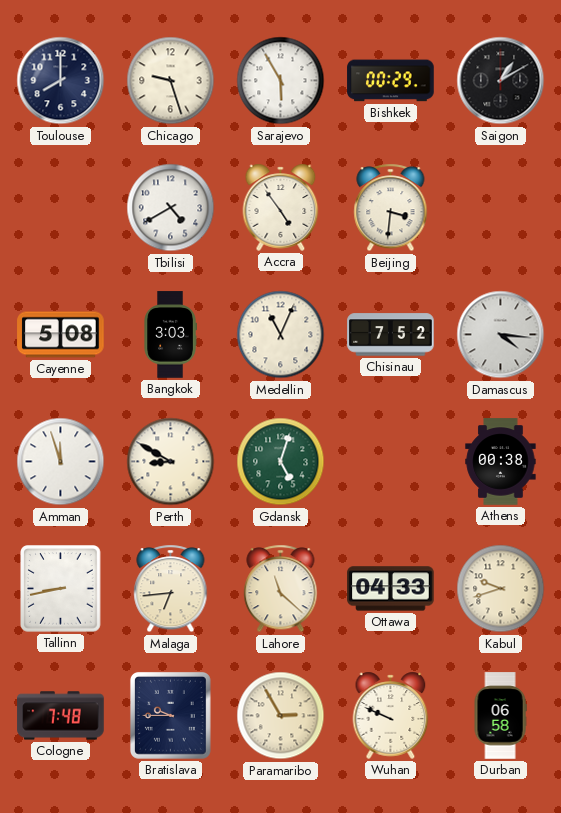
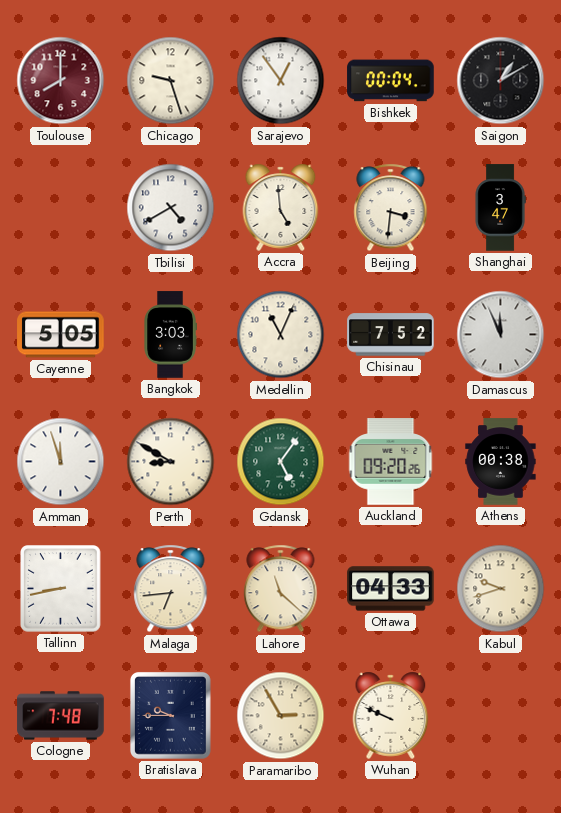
Toulouse dial: navy -> burgundy
Sarajevo: 5:55 -> 12:54
Bishkek: 00:29 -> 00:04
Accra: 4:54 -> 4:59
Shanghai: none -> 3:47
Cayenne: 5:08 -> 5:05
Damascus: 4:16 -> 11:56
Gdansk: 5:03 -> 5:06
Auckland: none -> 09:20
Durban: 06:58 -> none
